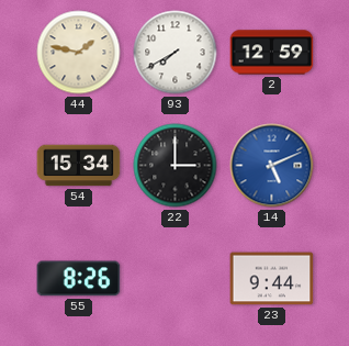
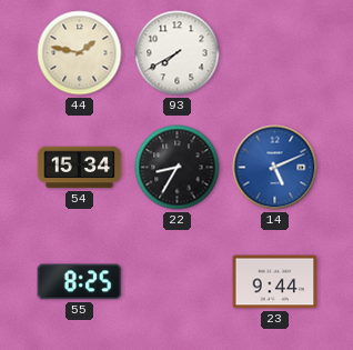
2: 12:59 -> none
22: 3:00 -> 8:35
55: 8:26 -> 8:25
